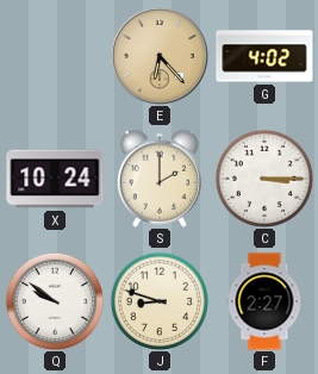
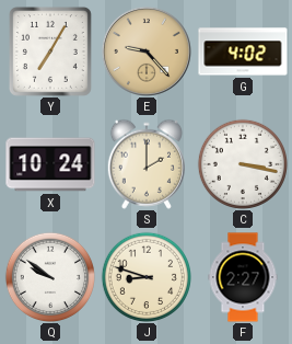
Y: none -> 7:05
E: 6:23 -> 9:23
C: 3:15 -> 3:17
